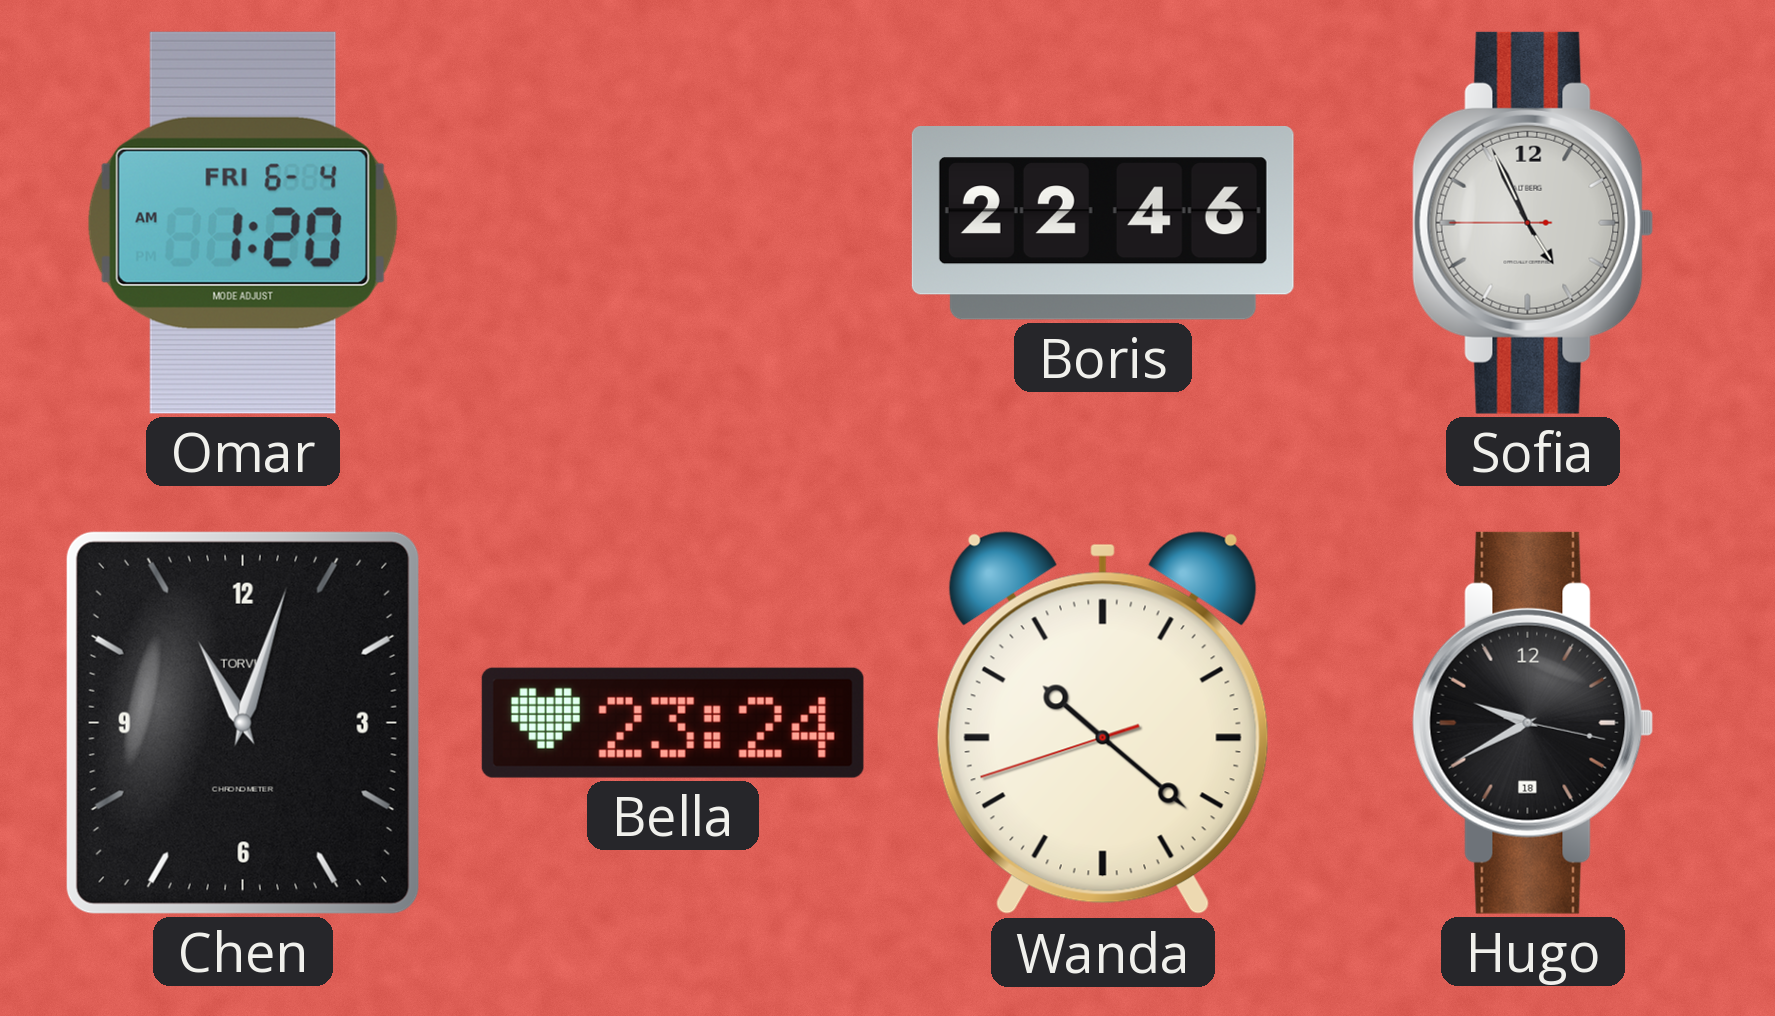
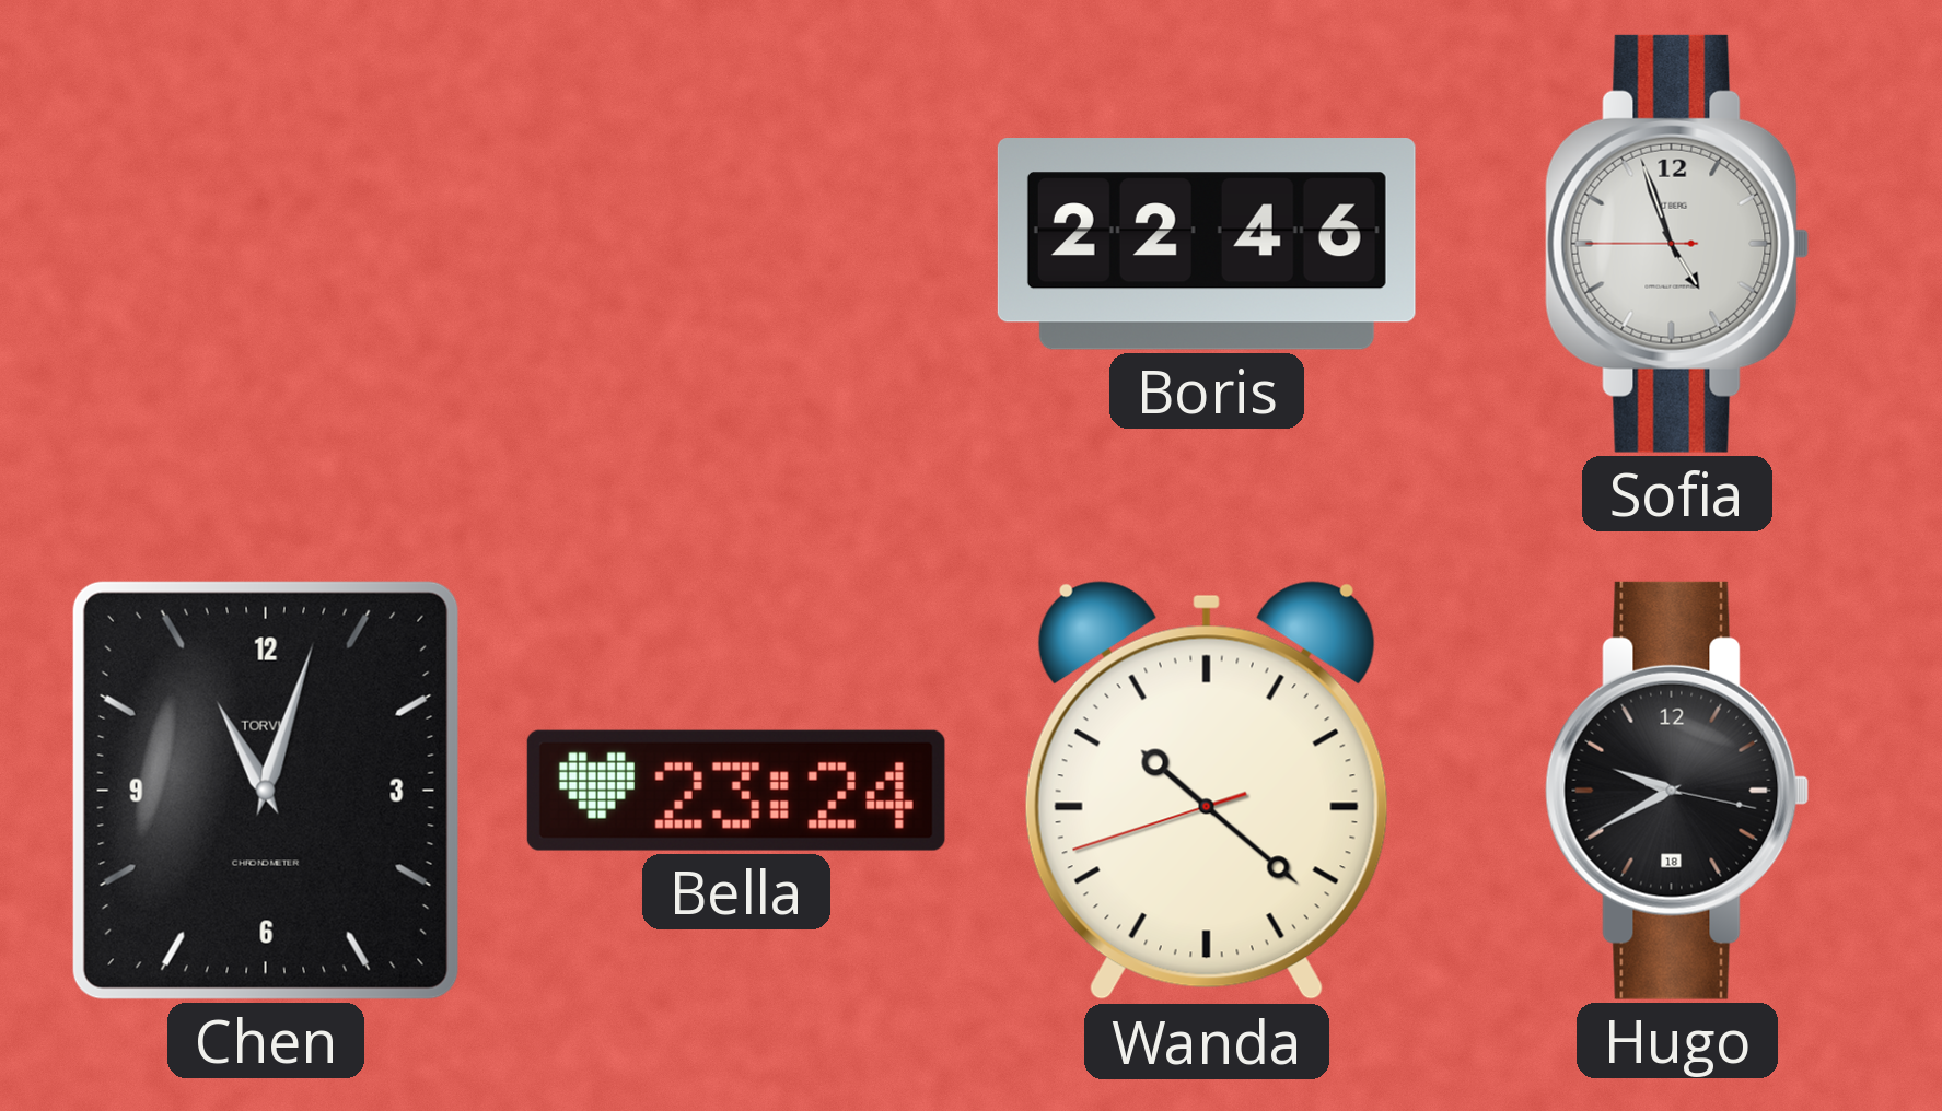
Omar: 1:20 -> none
Sofia: 4:55 -> 4:56
